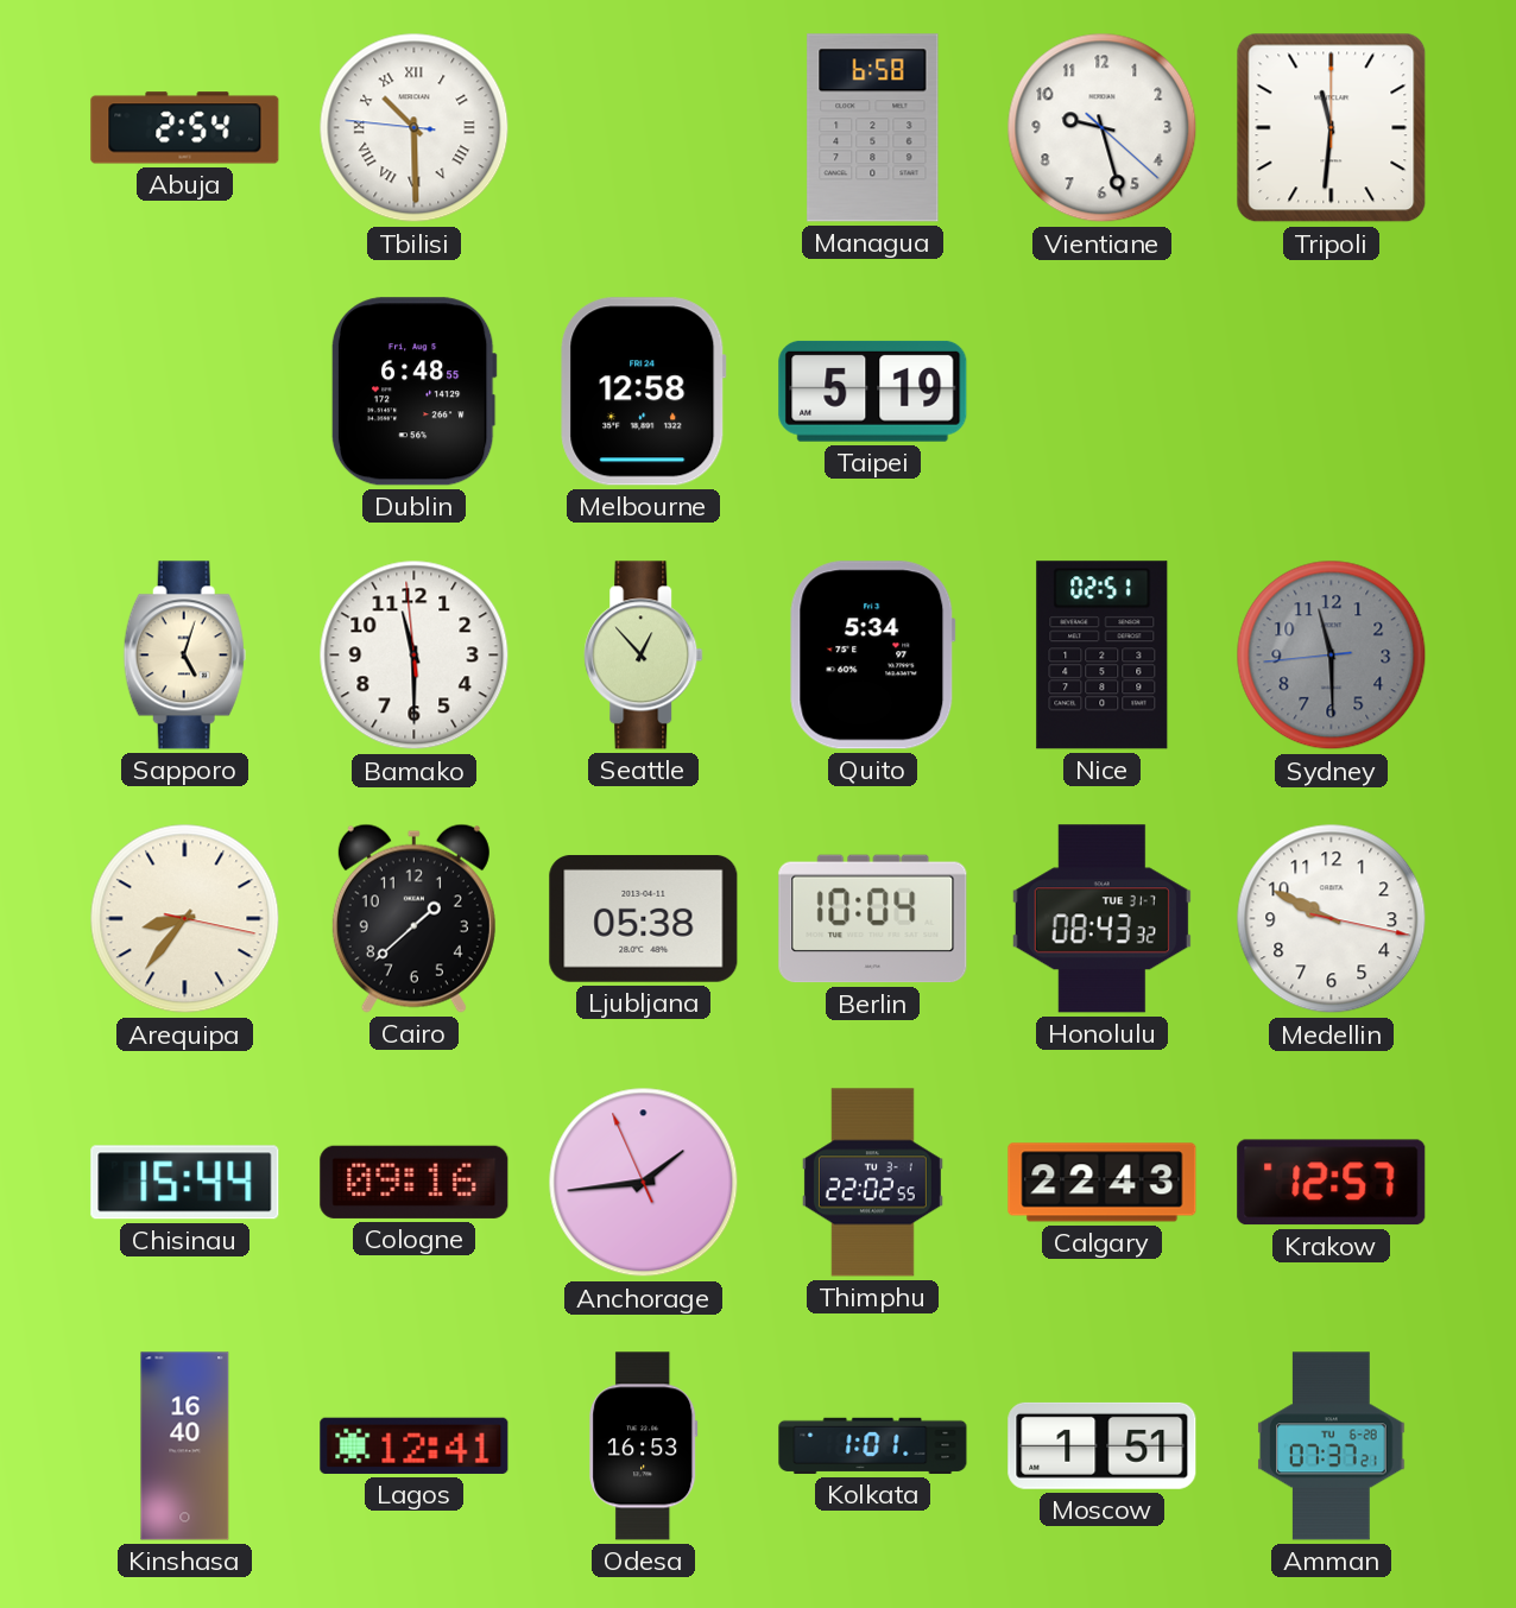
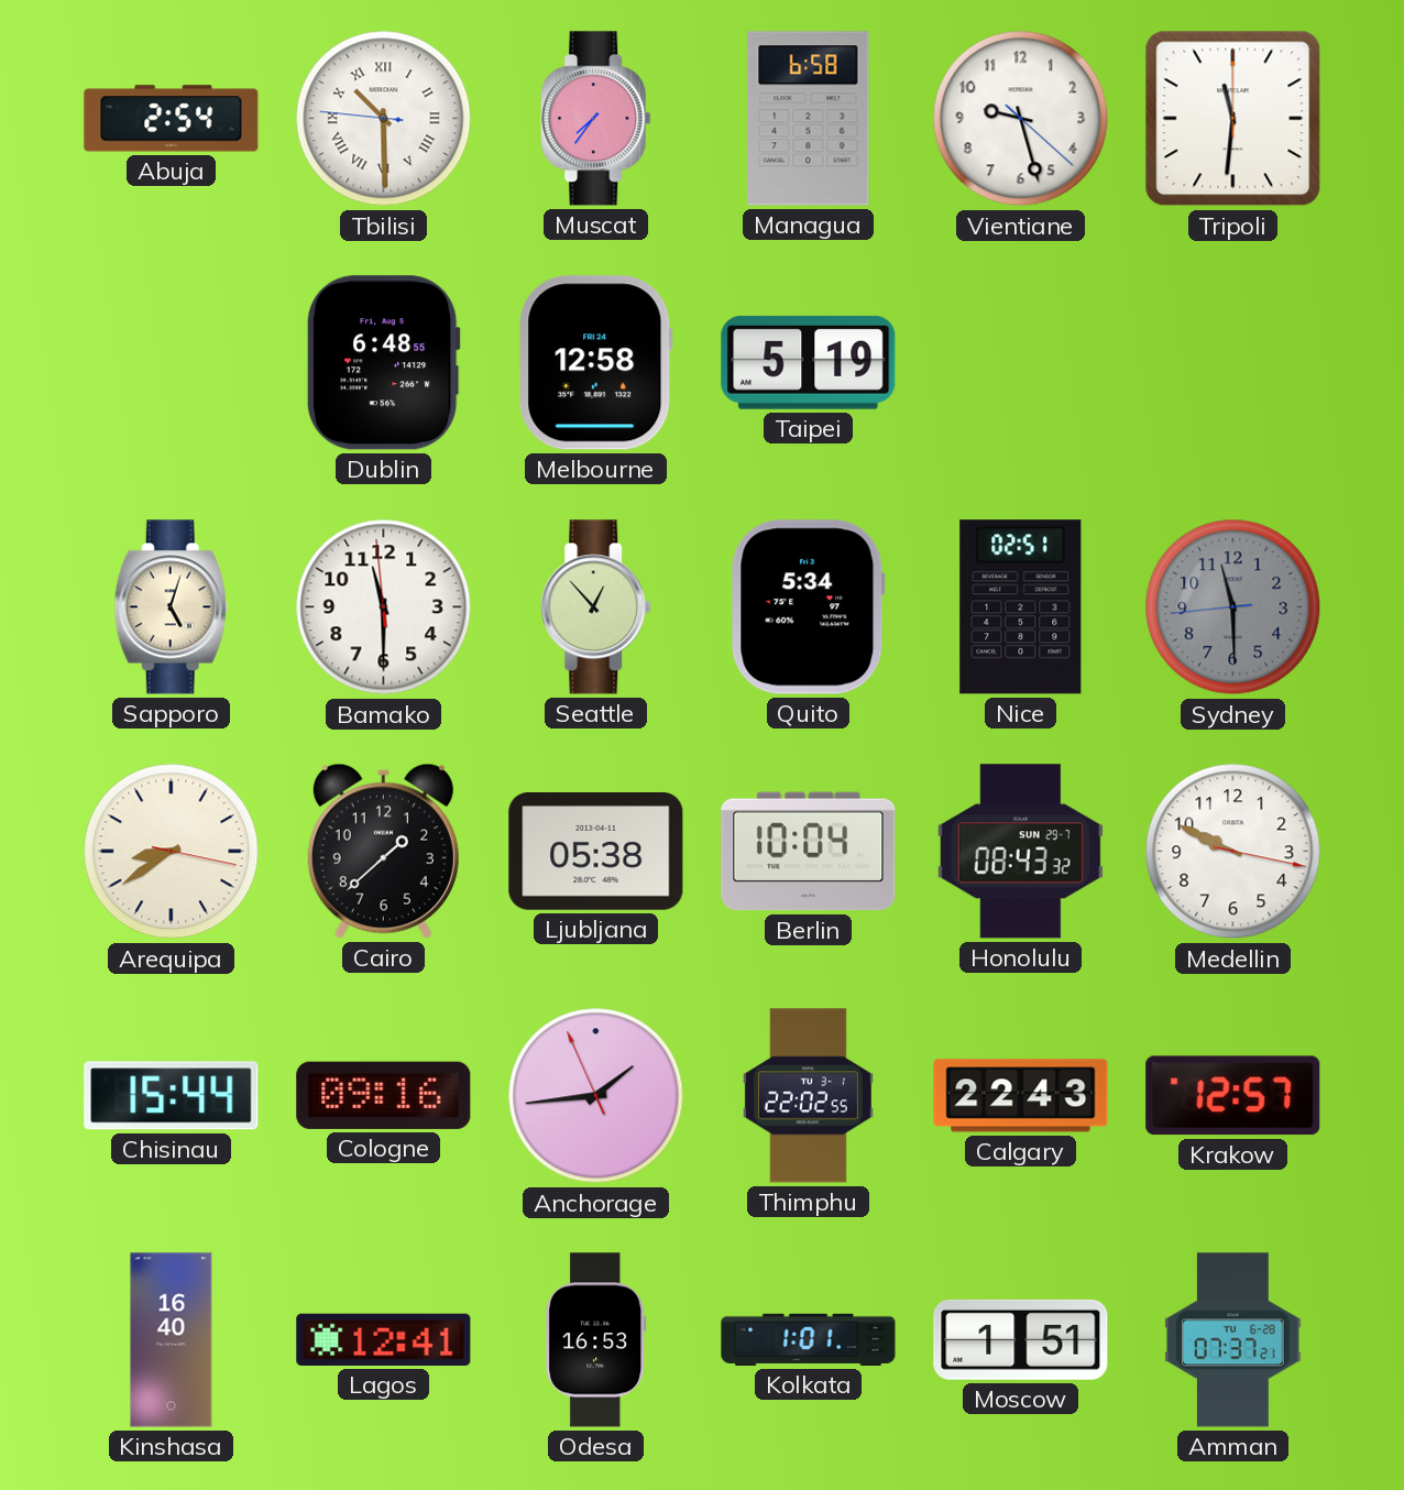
Muscat: none -> 7:36
Arequipa: 8:36 -> 8:39
Honolulu date: TUE 31-7 -> SUN 29-7
